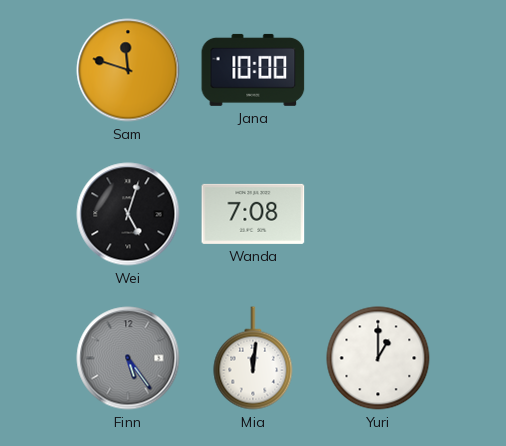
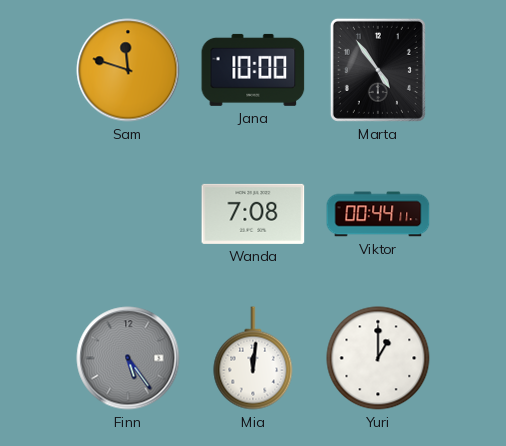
Marta: none -> 4:54
Wei: 5:03 -> none
Viktor: none -> 00:44
